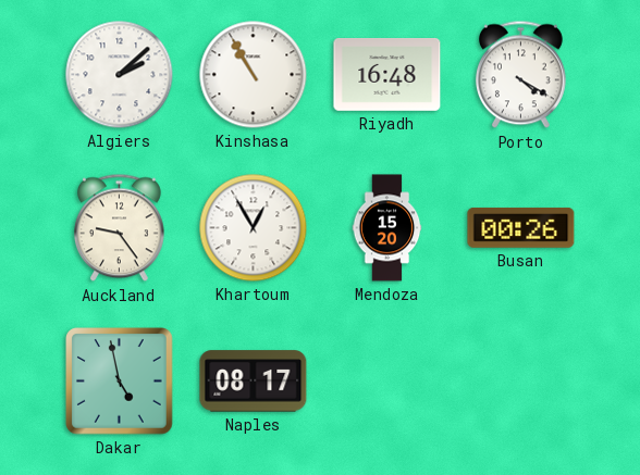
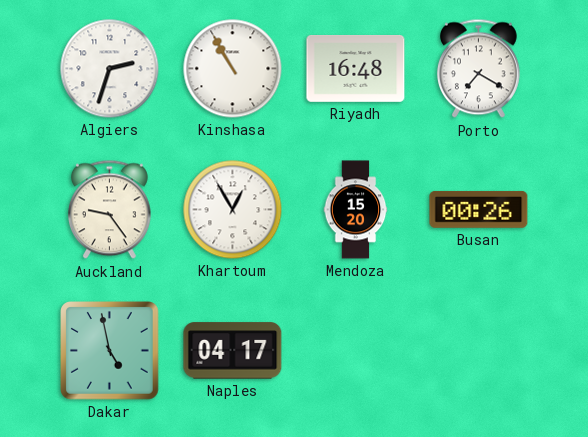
Algiers: 2:08 -> 2:33
Porto: 4:20 -> 7:20
Naples: 08:17 -> 04:17
